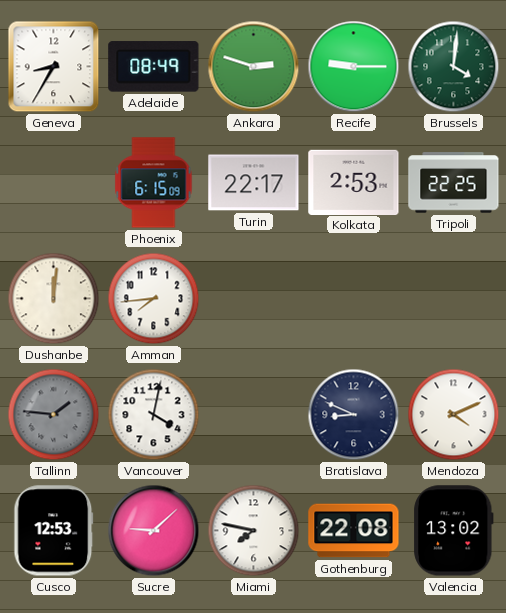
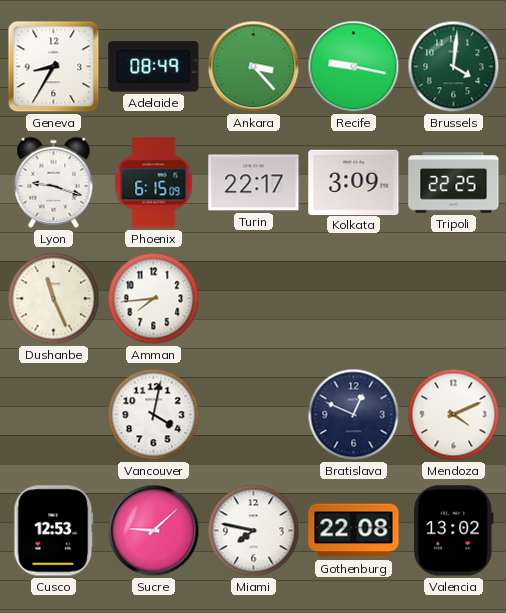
Ankara: 2:48 -> 3:23
Recife: 9:15 -> 9:17
Lyon: none -> 9:18
Kolkata: 2:53 -> 3:09
Dushanbe: 12:01 -> 11:26
Tallinn: 1:46 -> none
Bratislava: 8:49 -> 12:49
